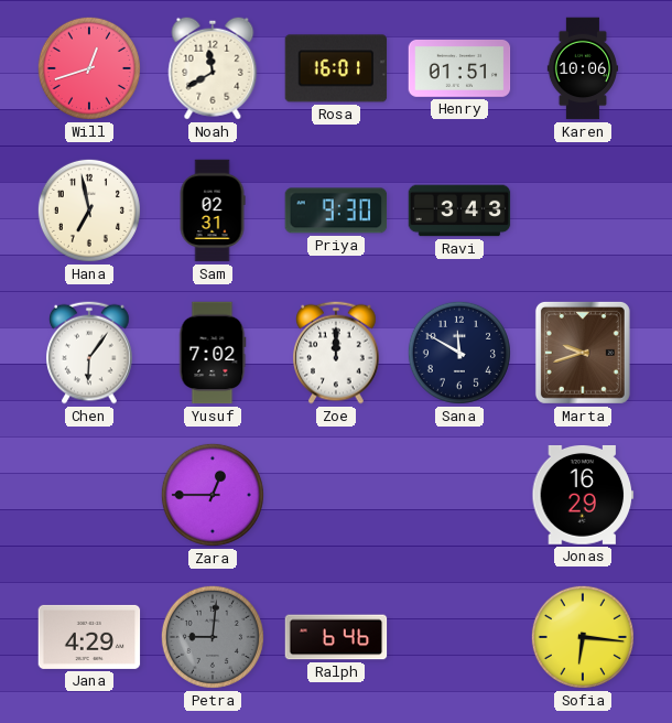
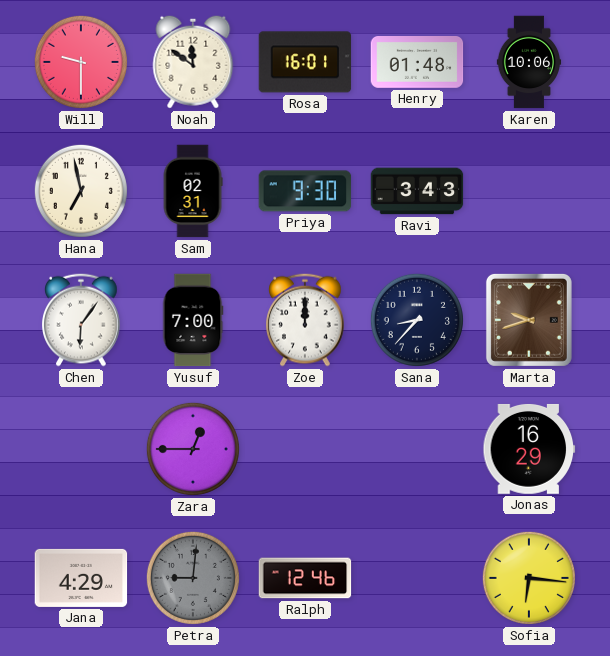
Will: 12:42 -> 9:30
Noah: 11:40 -> 11:51
Henry: 01:51 -> 01:48
Yusuf: 7:02 -> 7:00
Sana: 11:50 -> 8:37
Ralph: 6:46 -> 12:46
